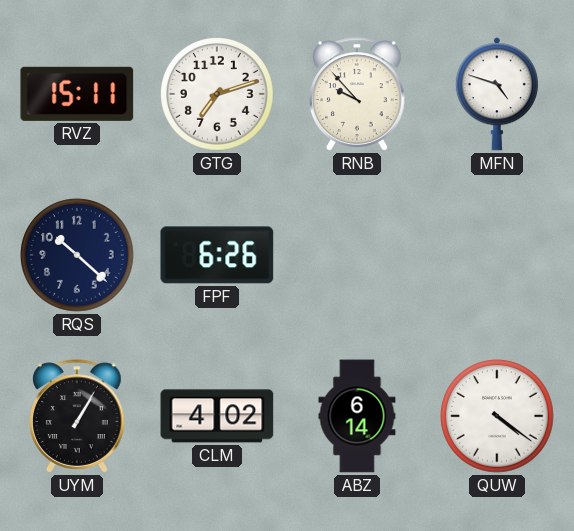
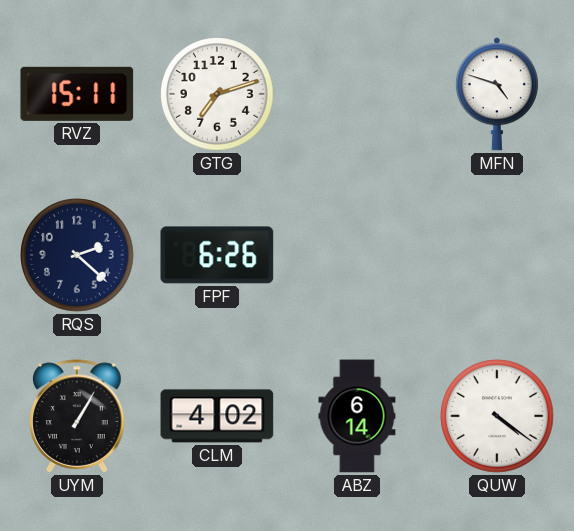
RNB: 9:53 -> none
RQS: 10:22 -> 2:22
